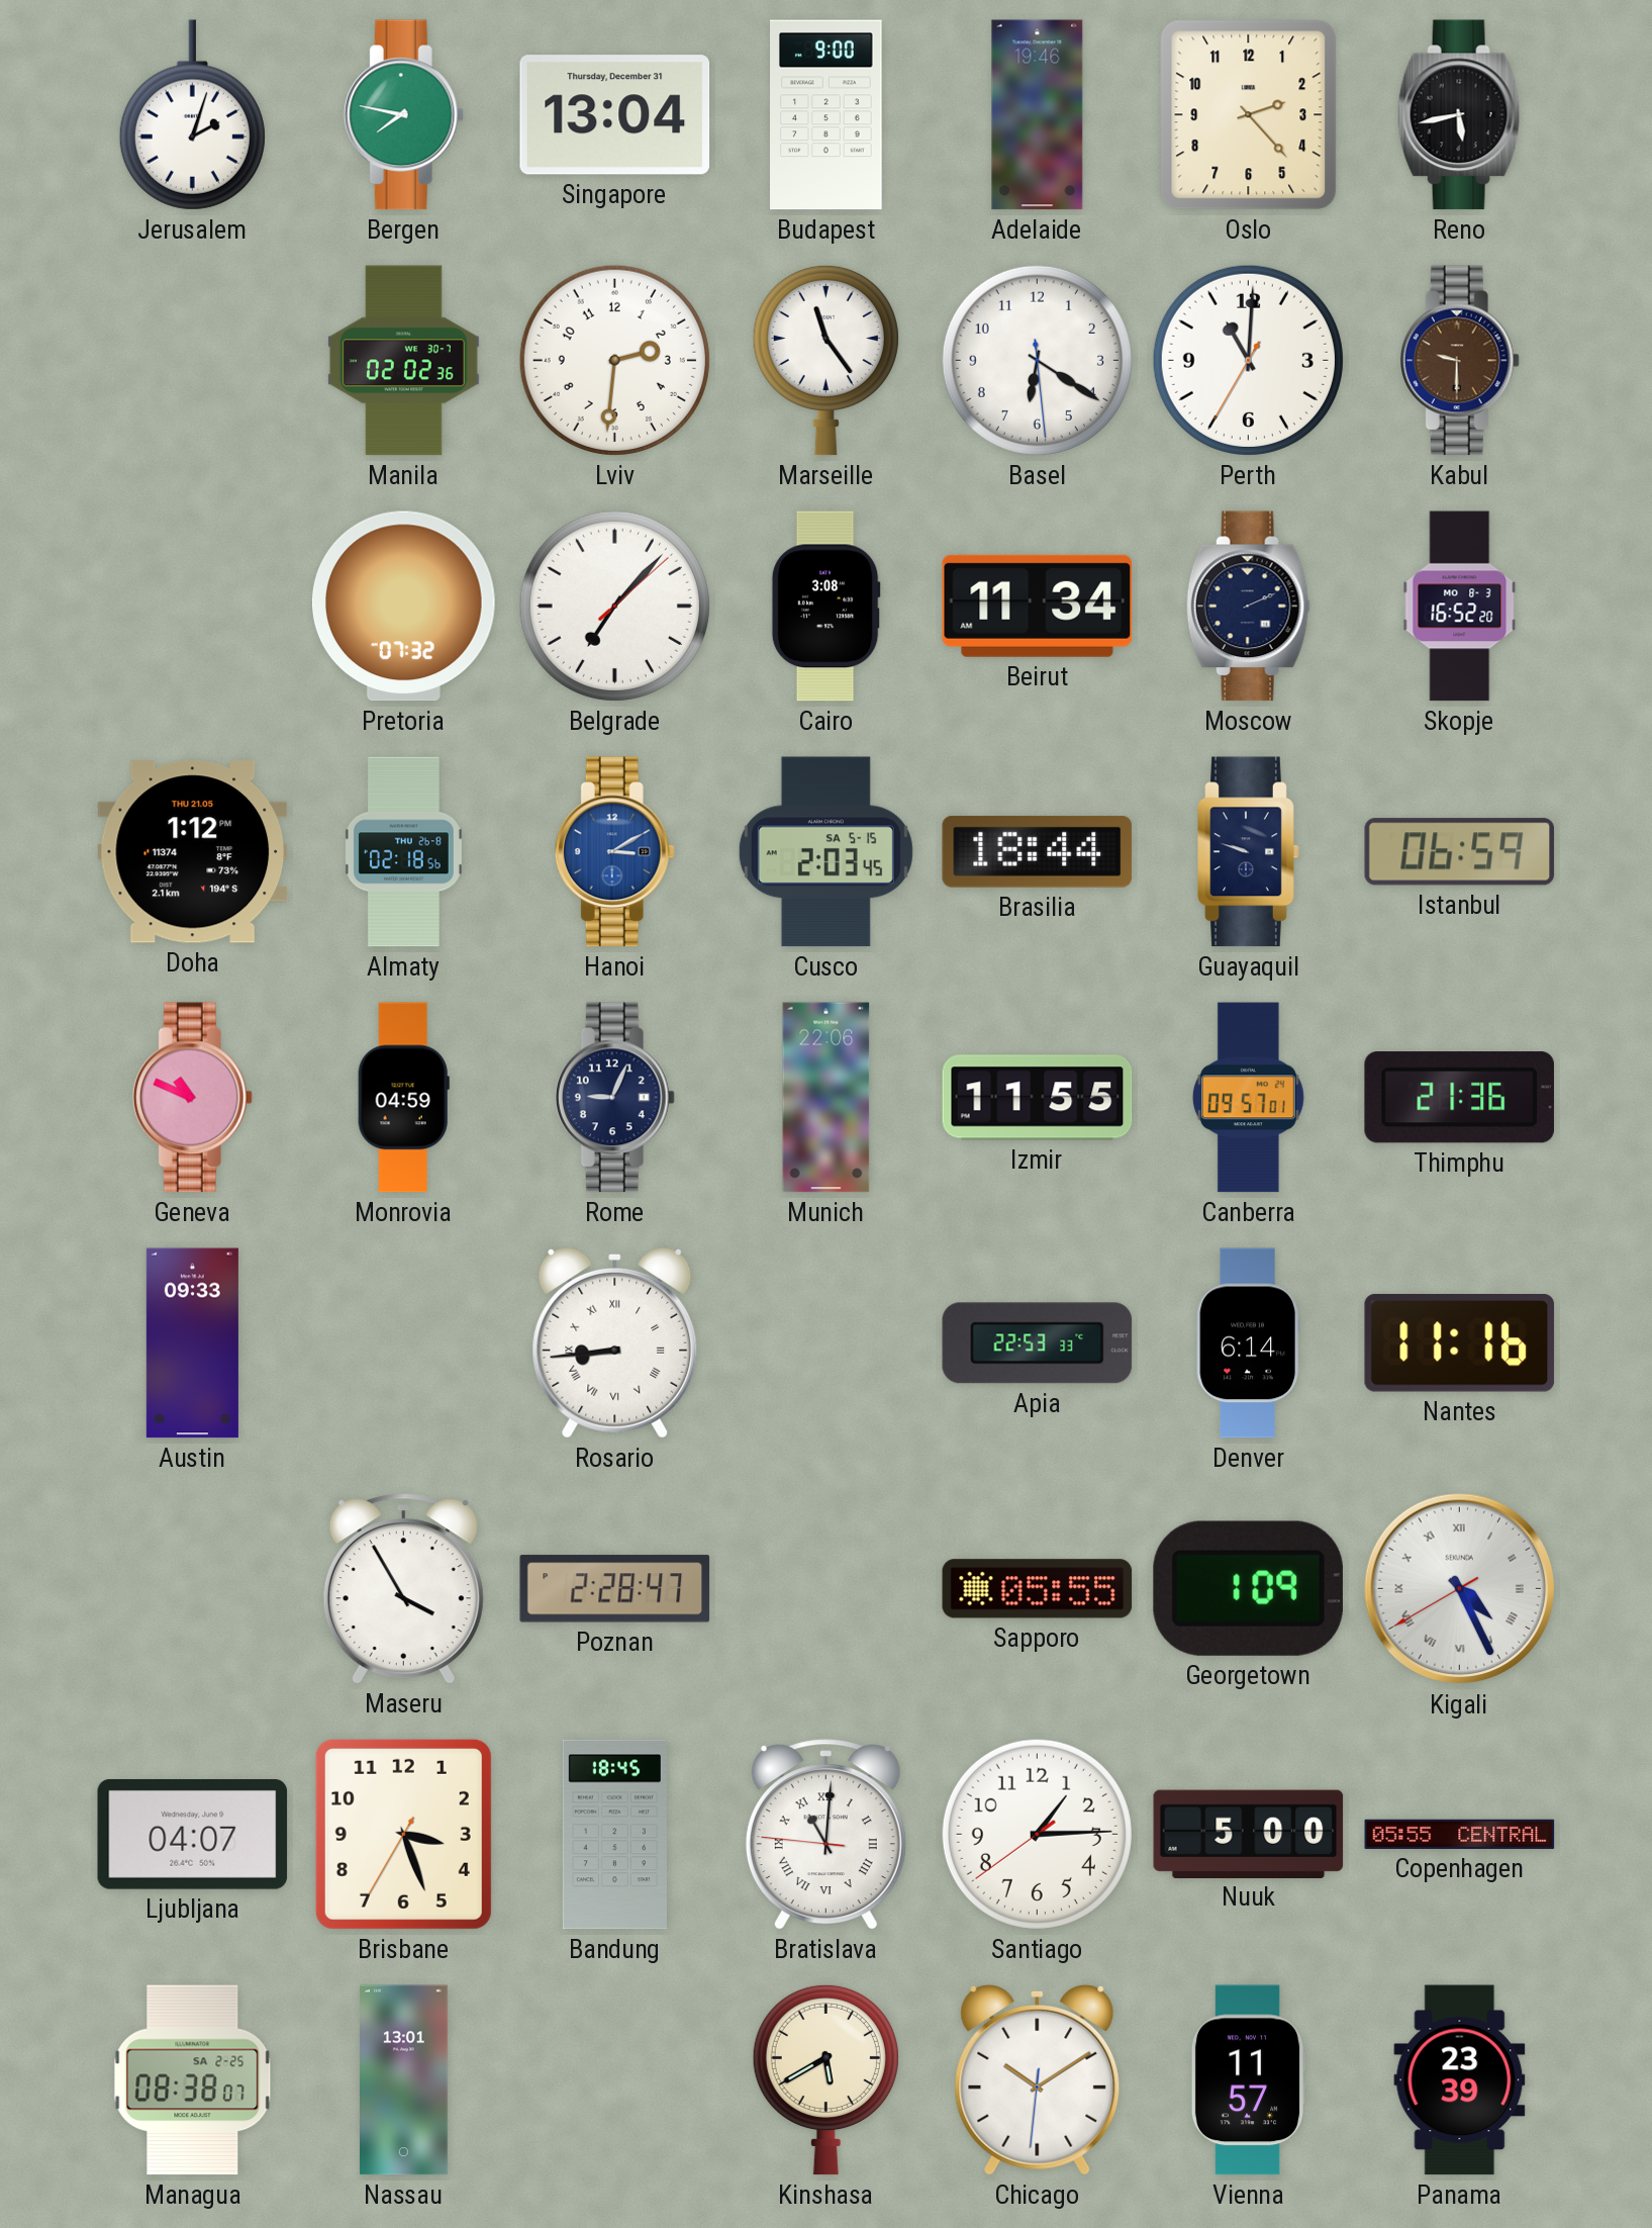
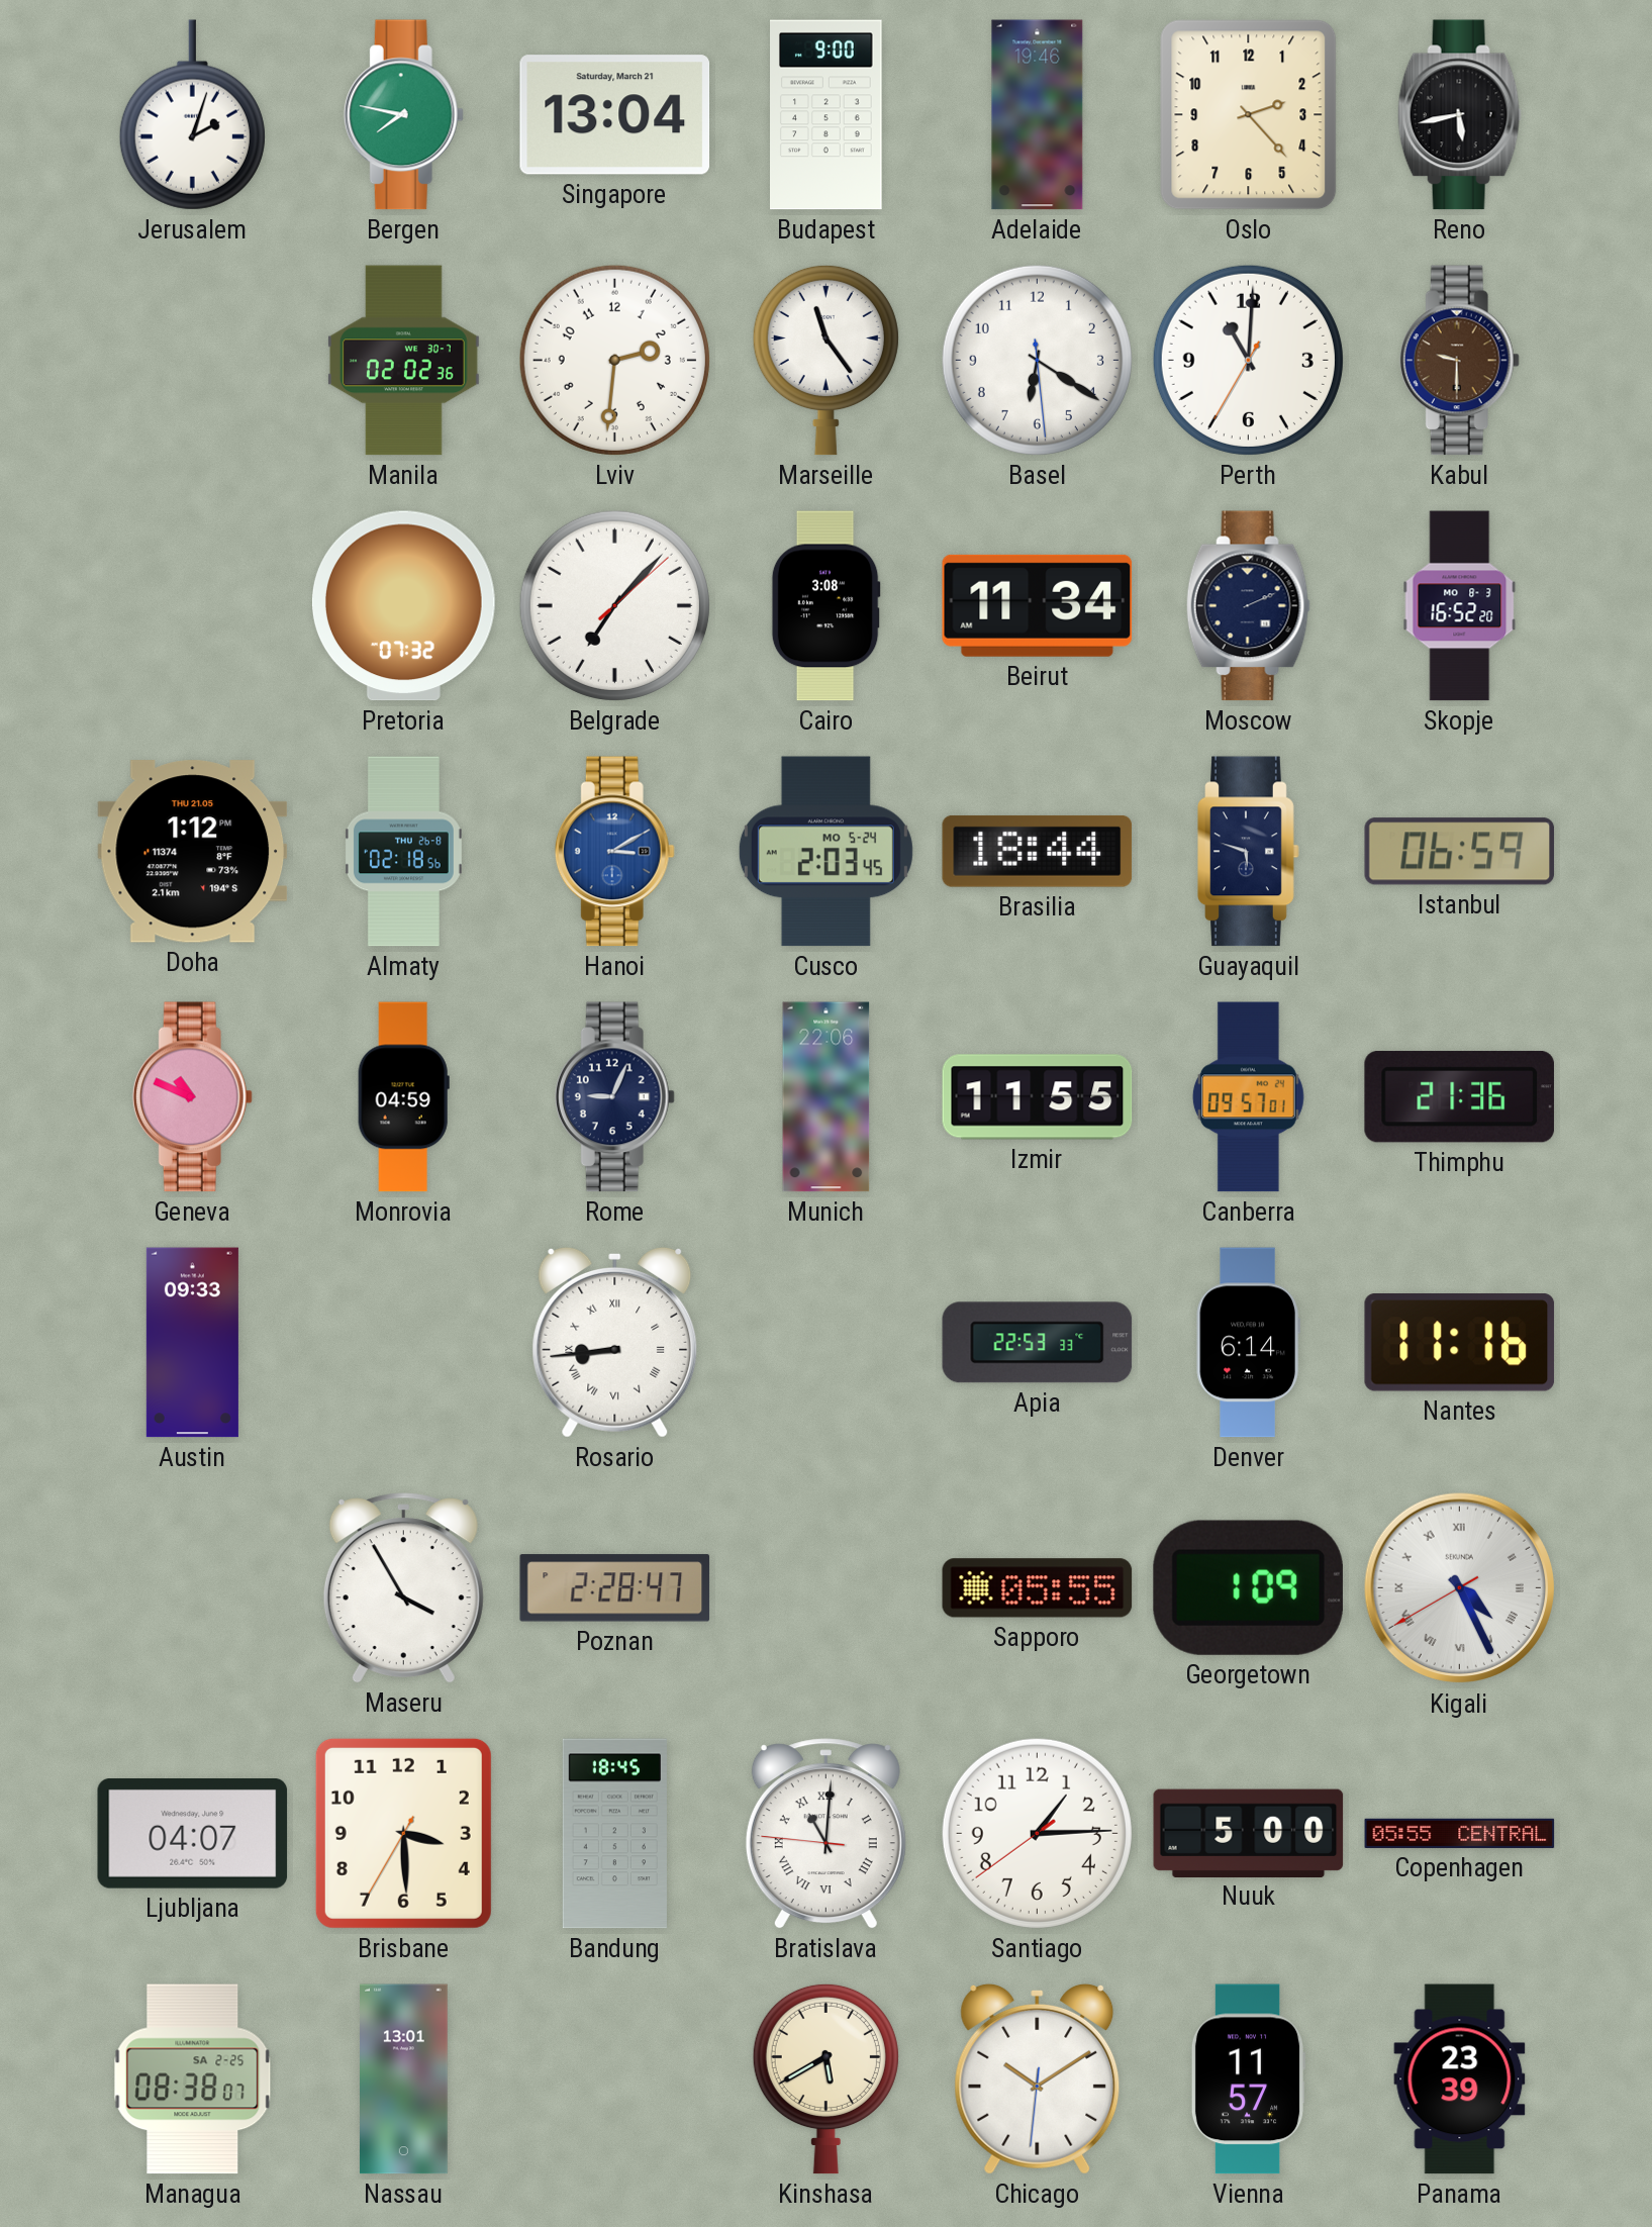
Singapore date: Thursday, December 31 -> Saturday, March 21
Cusco date: SA 5-15 -> MO 5-24
Guayaquil: 9:48 -> 5:48
Brisbane: 3:26 -> 3:29
